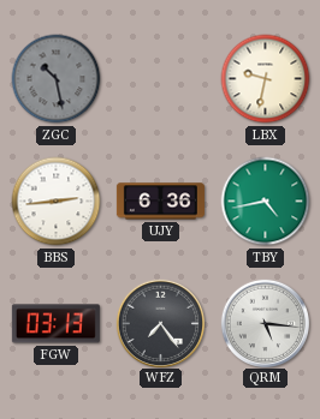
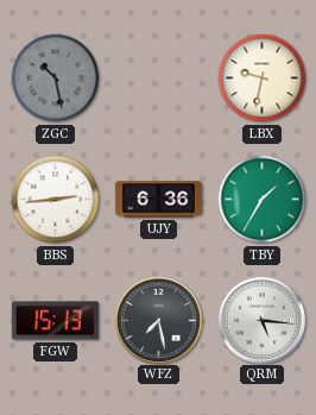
TBY: 4:43 -> 1:35
FGW: 03:13 -> 15:13
WFZ: 7:24 -> 7:28
